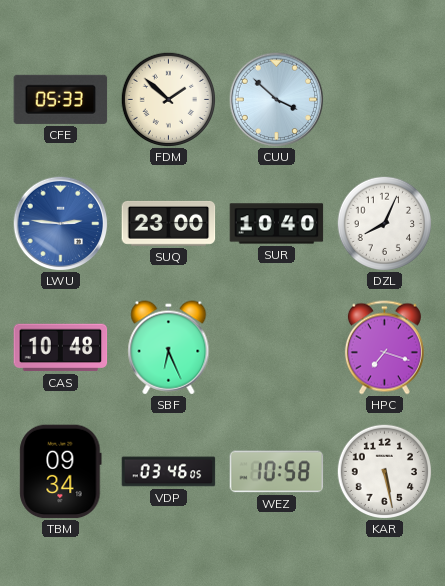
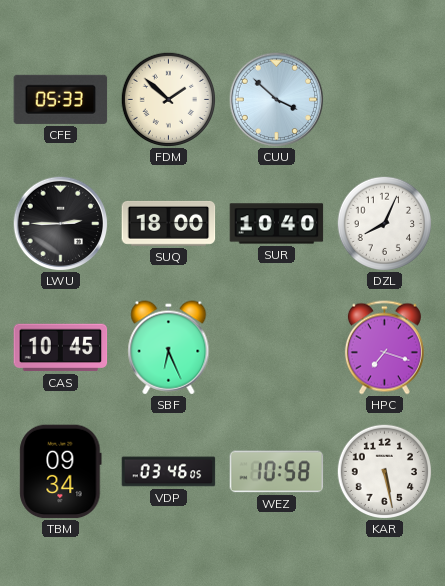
LWU: 2:46 -> 2:45
LWU dial: blue -> black
SUQ: 23:00 -> 18:00
CAS: 10:48 -> 10:45
